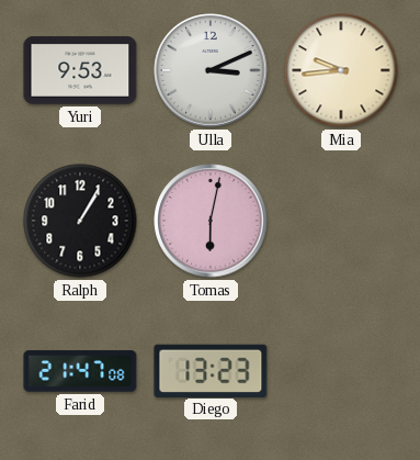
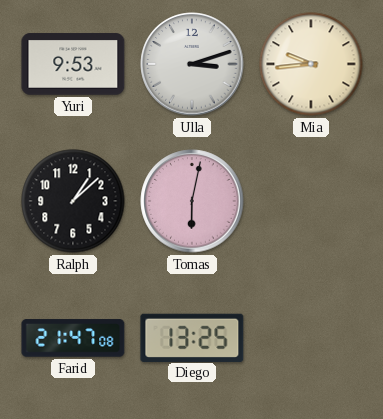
Ulla: 3:11 -> 3:12
Ralph: 1:05 -> 1:08
Diego: 13:23 -> 13:25
